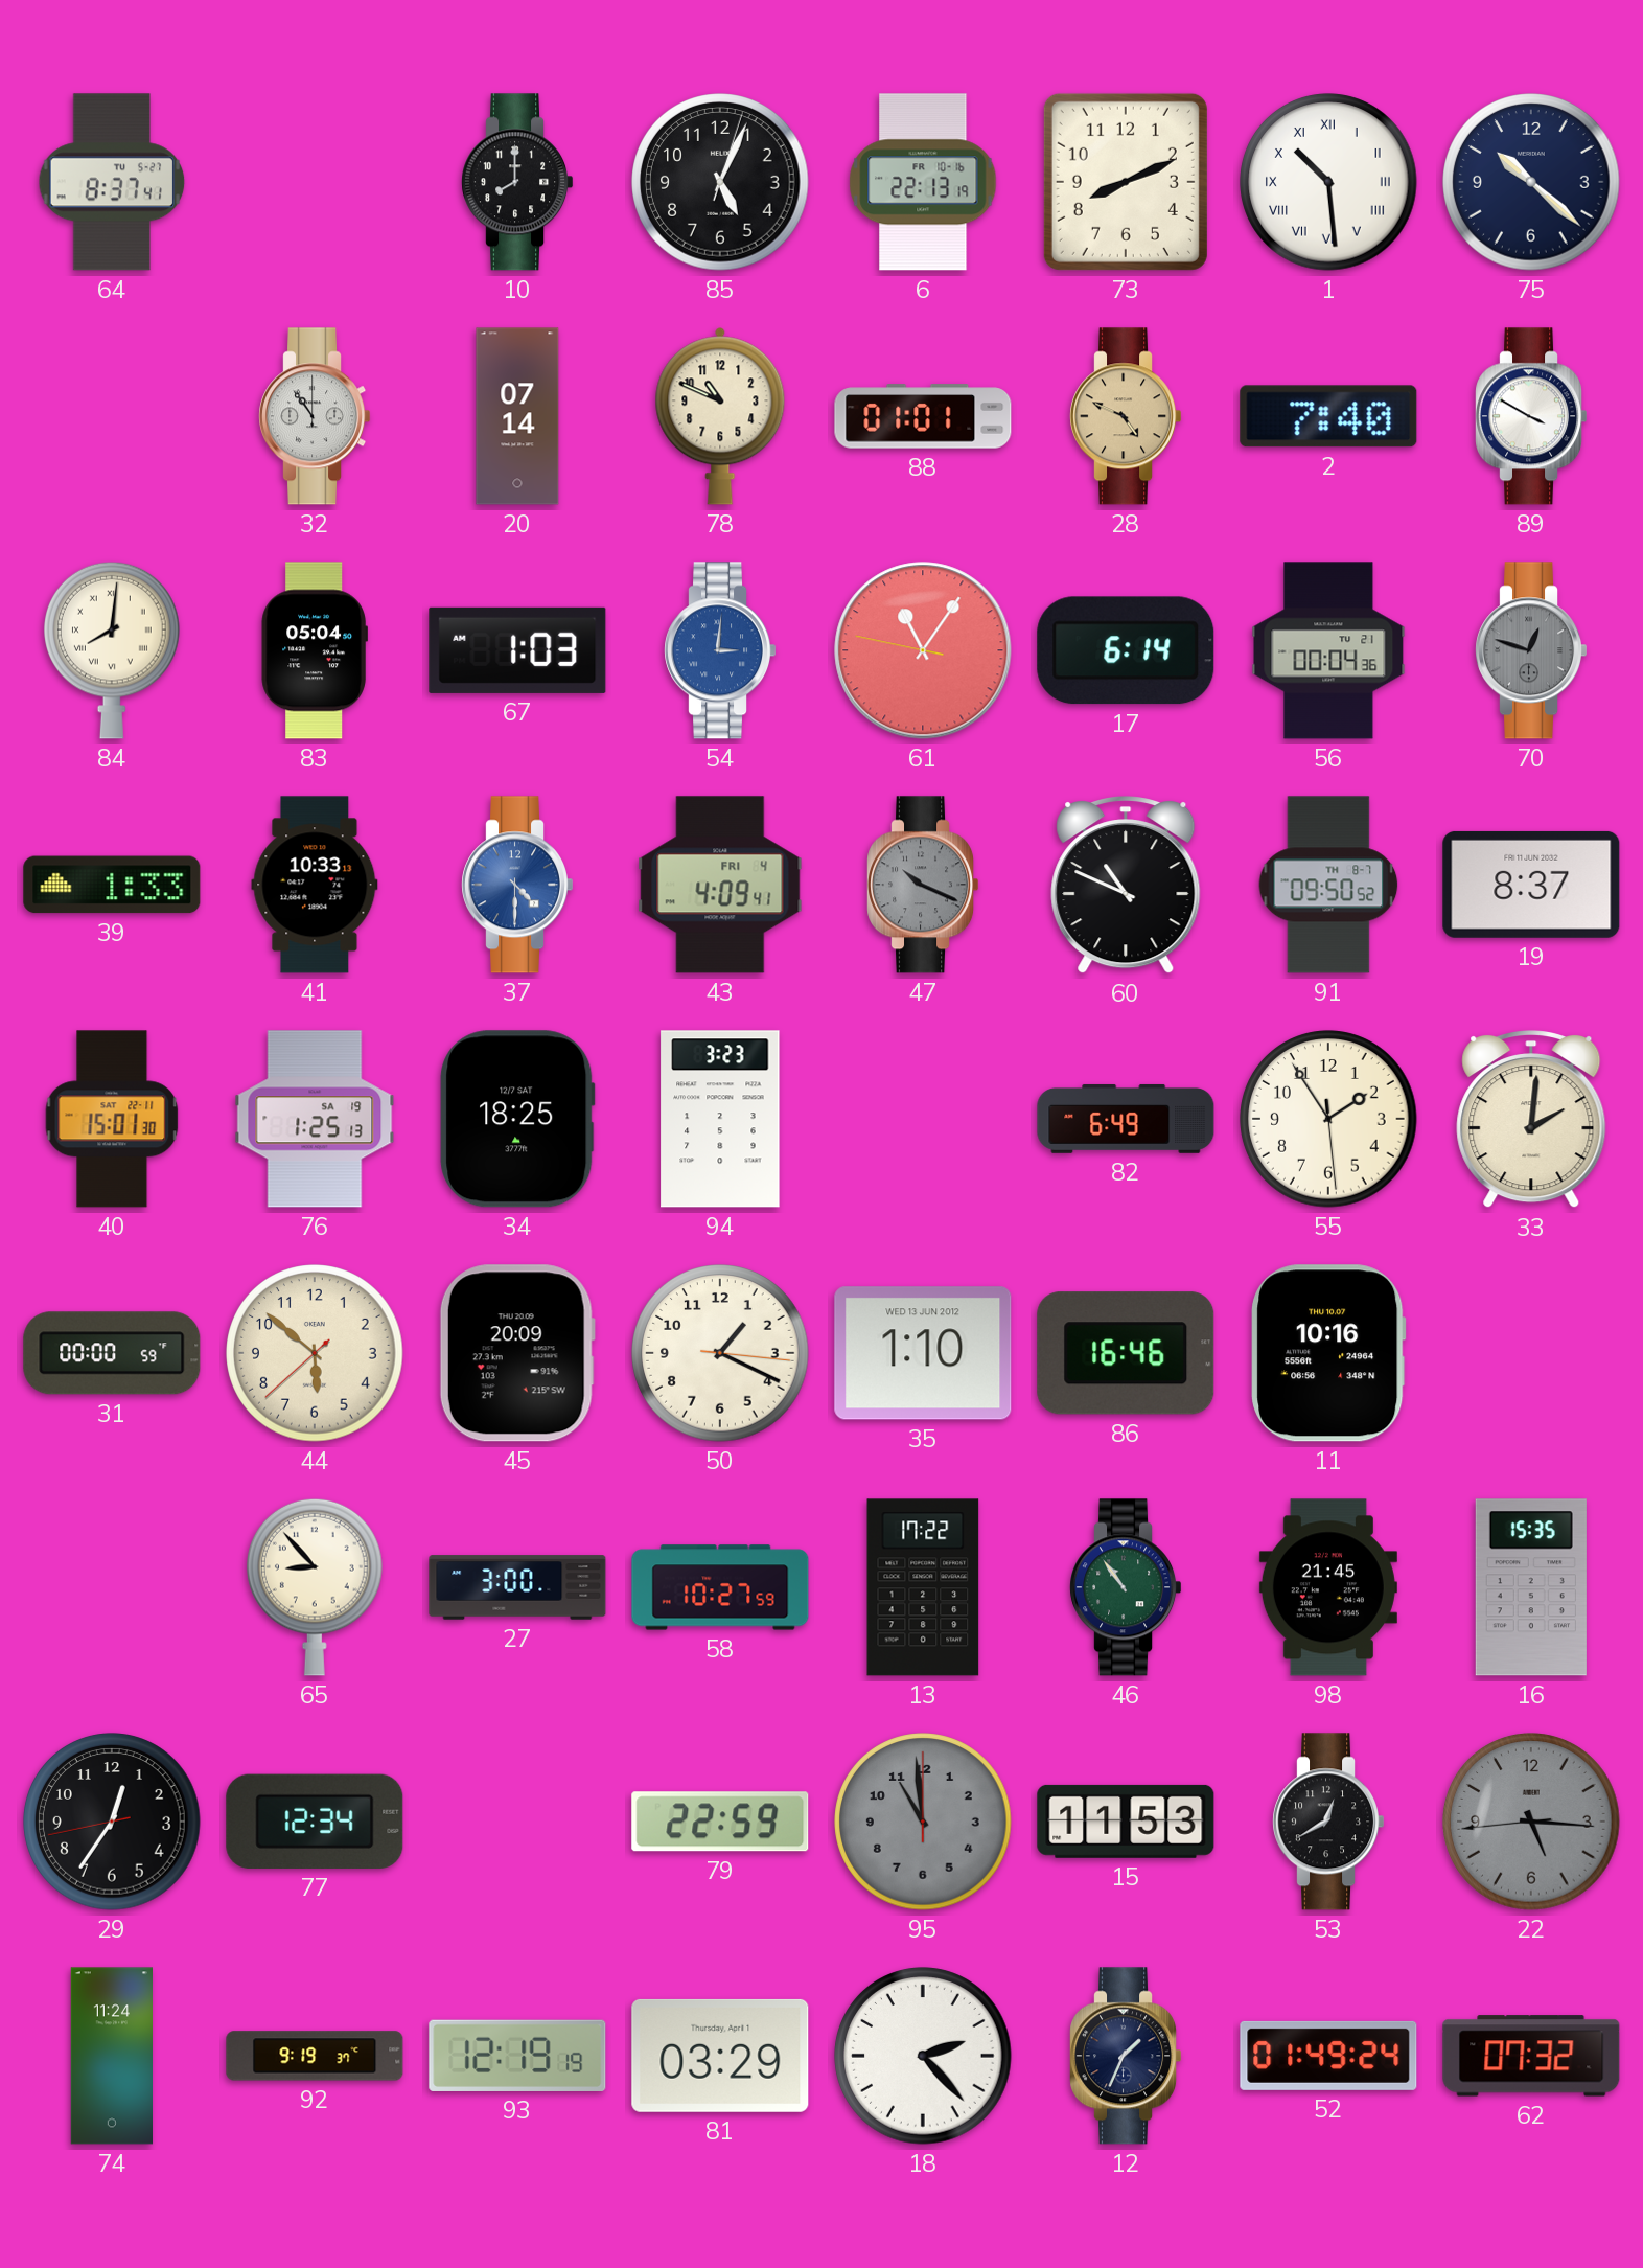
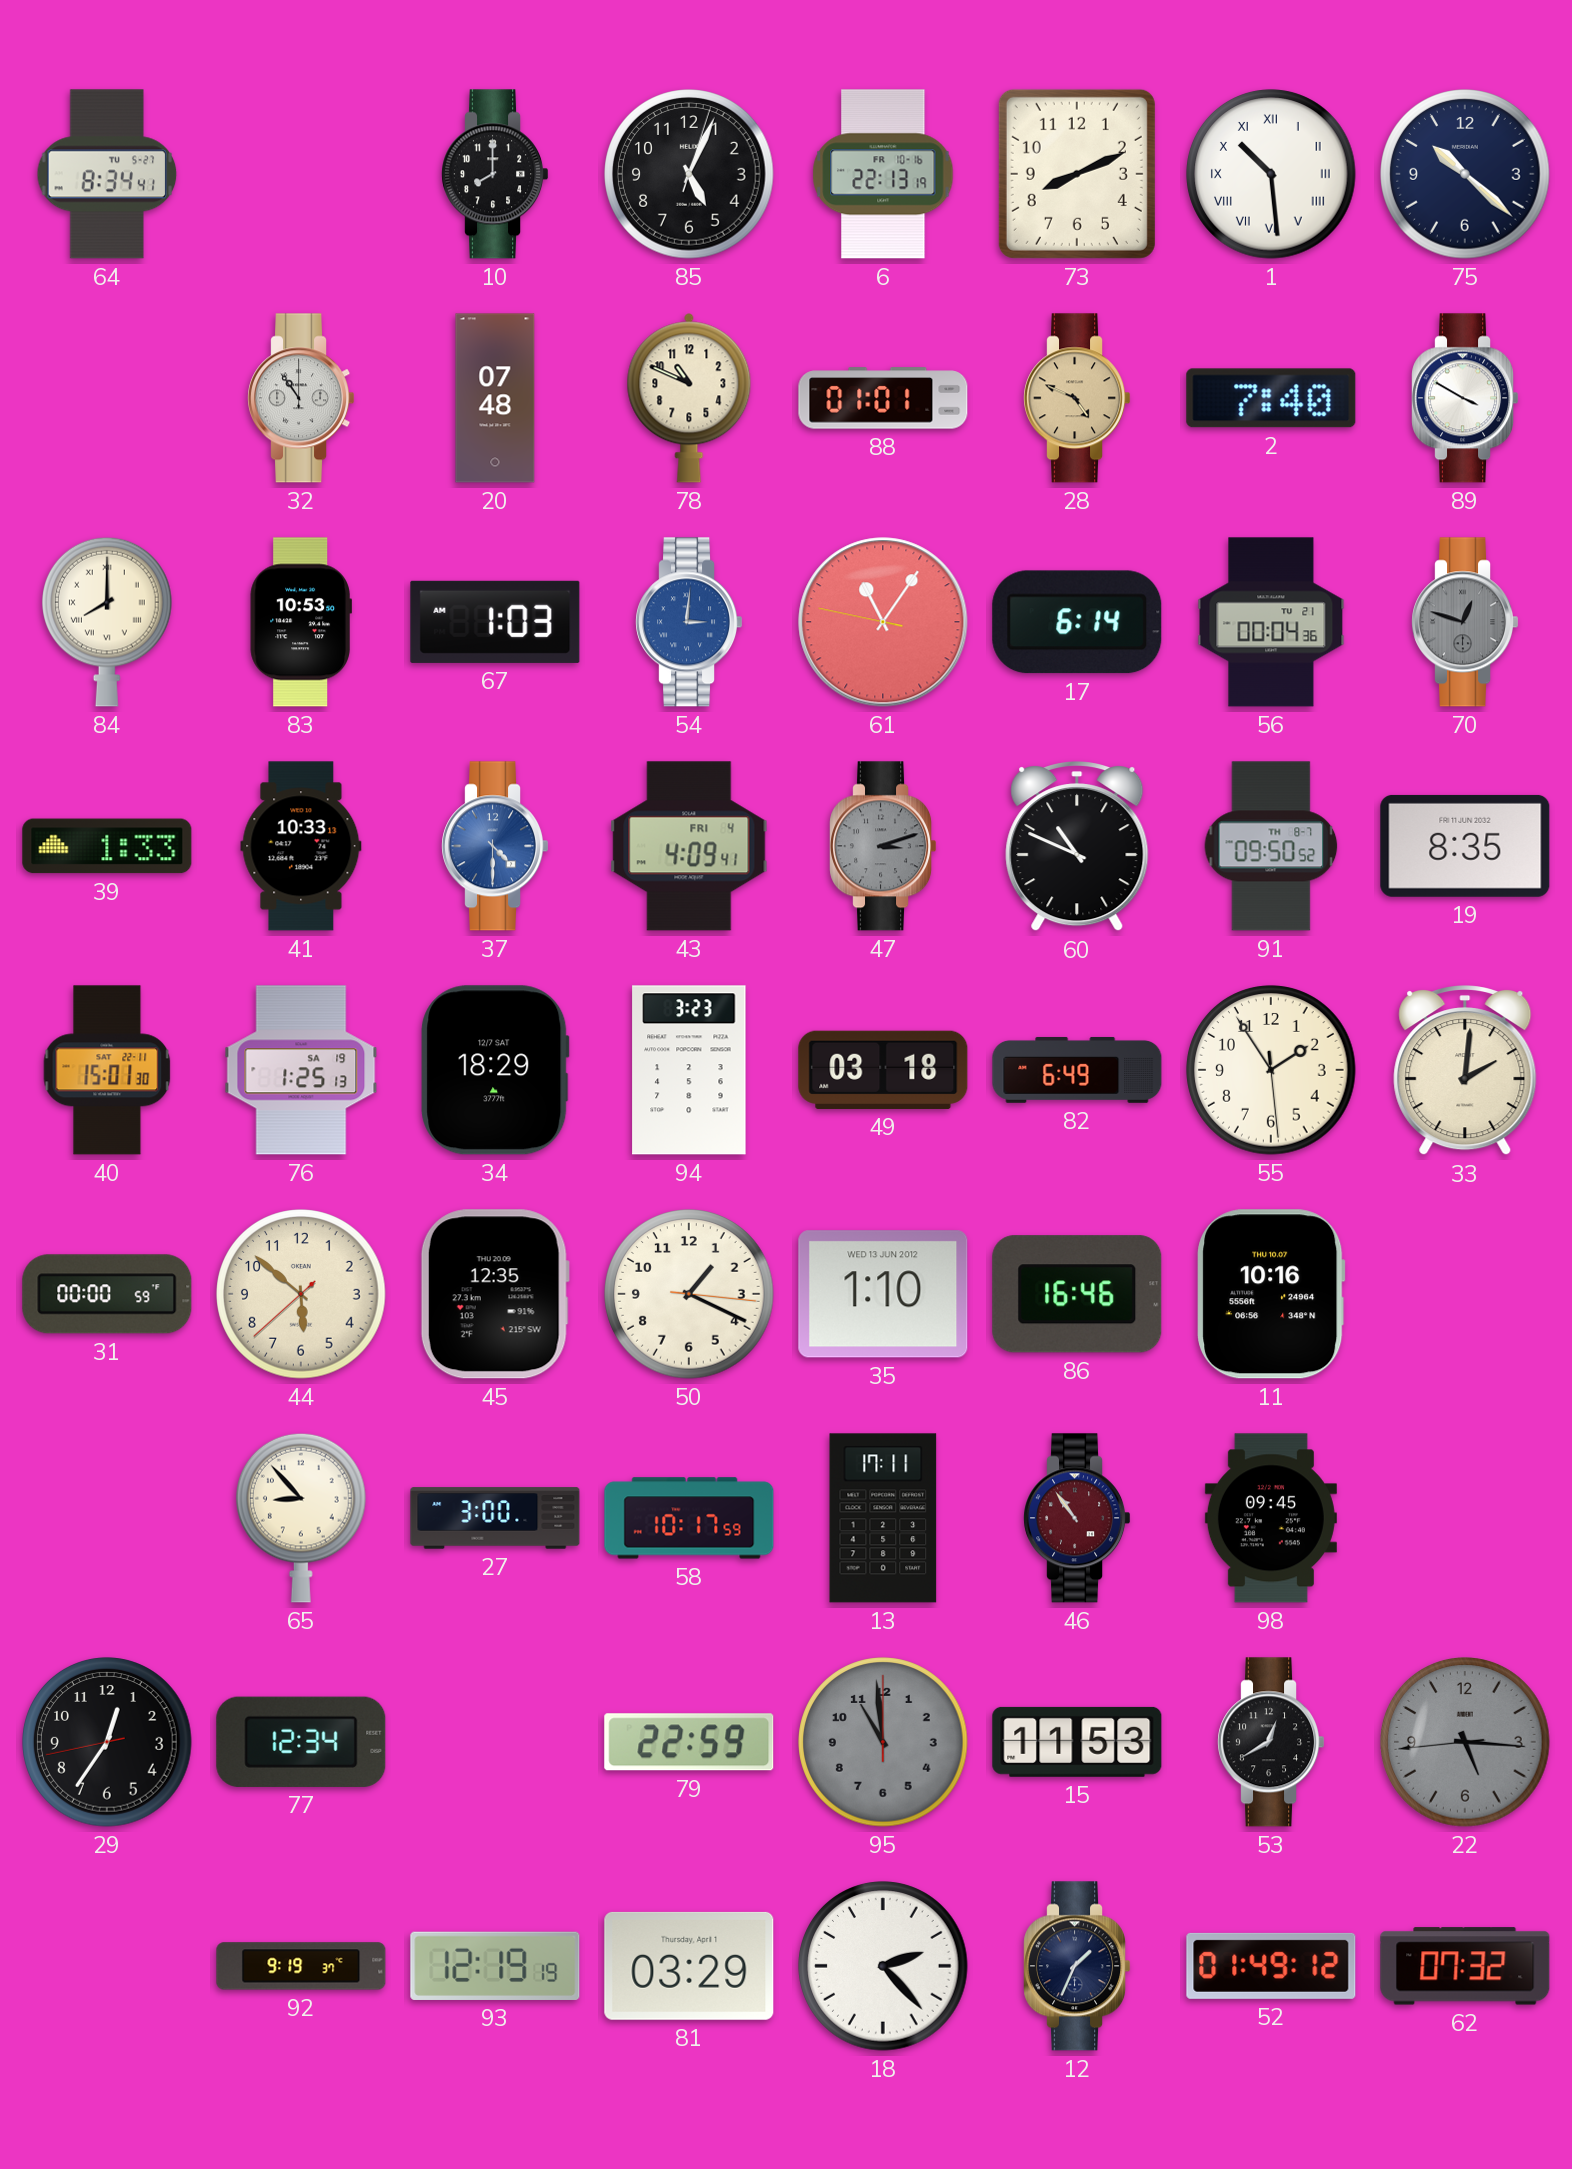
64: 8:37 -> 8:34
20: 07:14 -> 07:48
84: 8:01 -> 8:00
83: 05:04 -> 10:53
47: 10:19 -> 3:12
19: 8:37 -> 8:35
34: 18:25 -> 18:29
49: none -> 03:18
45: 20:09 -> 12:35
58: 10:27 -> 10:17
13: 17:22 -> 17:11
46 dial: green -> burgundy
98: 21:45 -> 09:45
16: 15:35 -> none
74: 11:24 -> none
52: 01:49:24 -> 01:49:12
